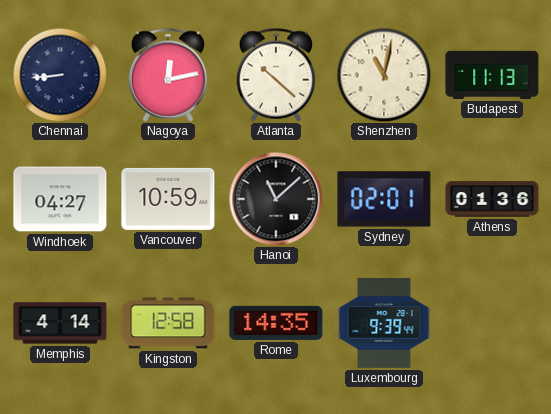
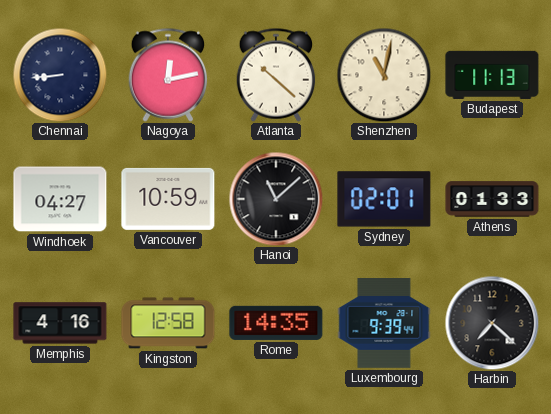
Athens: 01:36 -> 01:33
Memphis: 4:14 -> 4:16
Harbin: none -> 7:22
